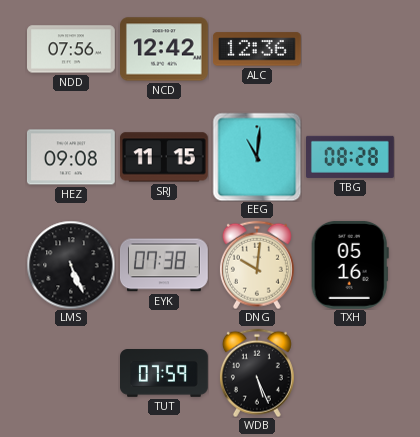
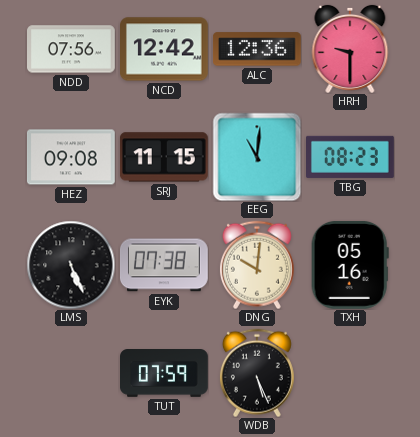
HRH: none -> 9:30
TBG: 08:28 -> 08:23
